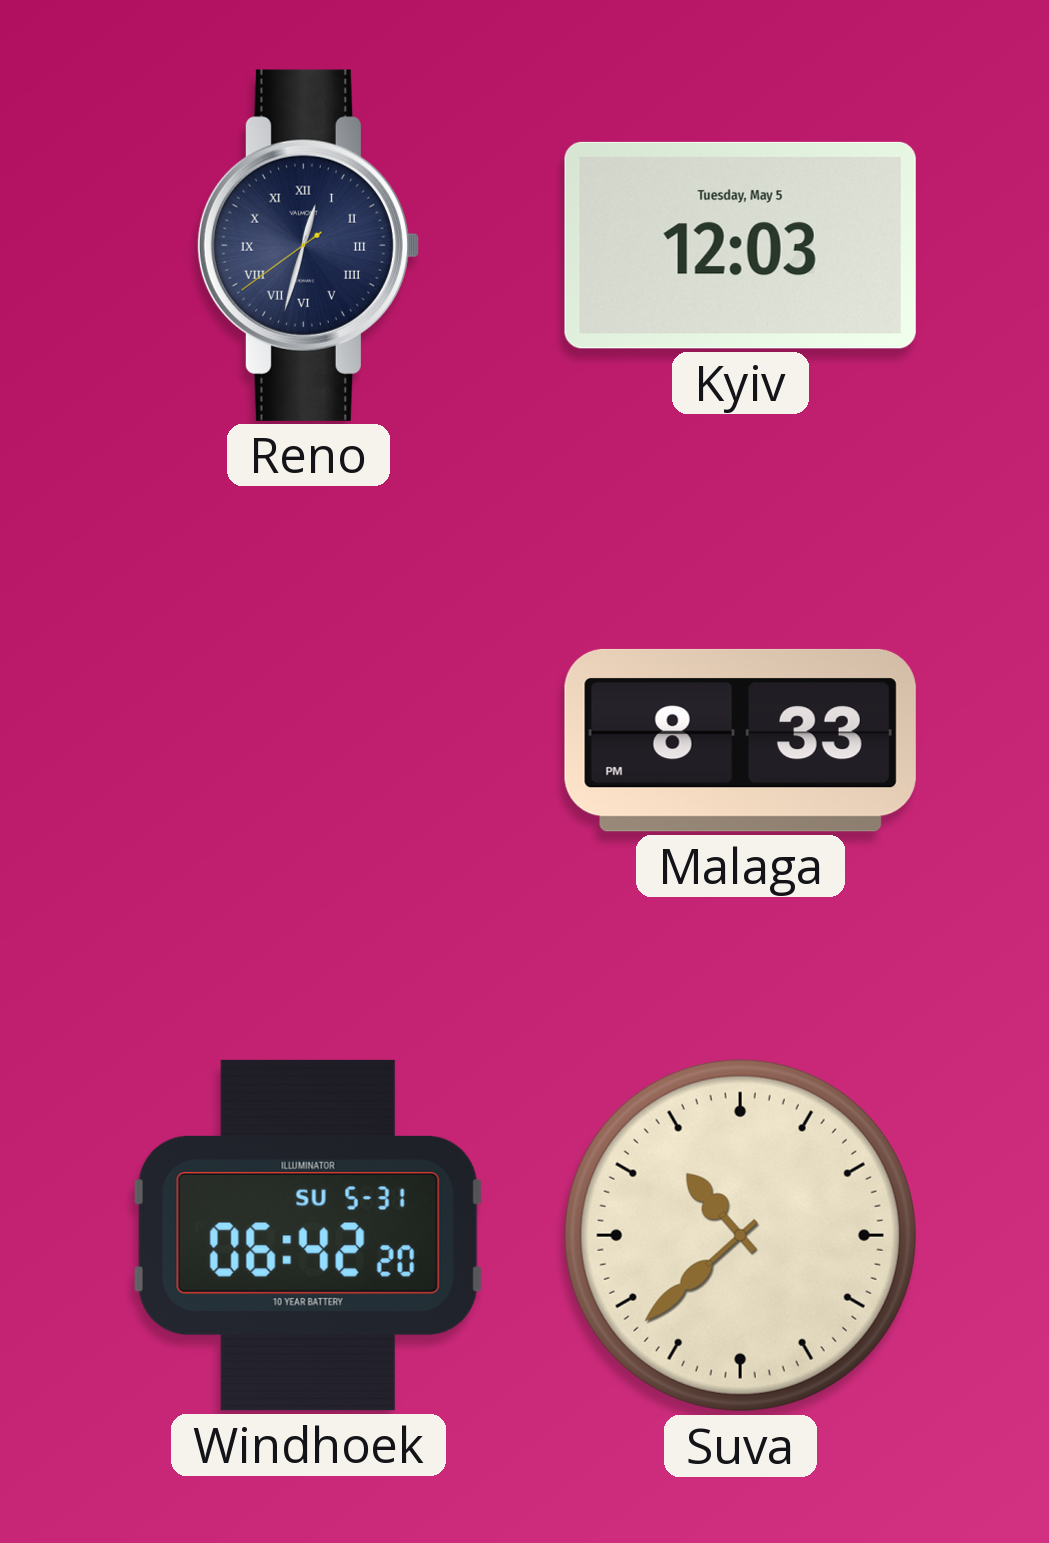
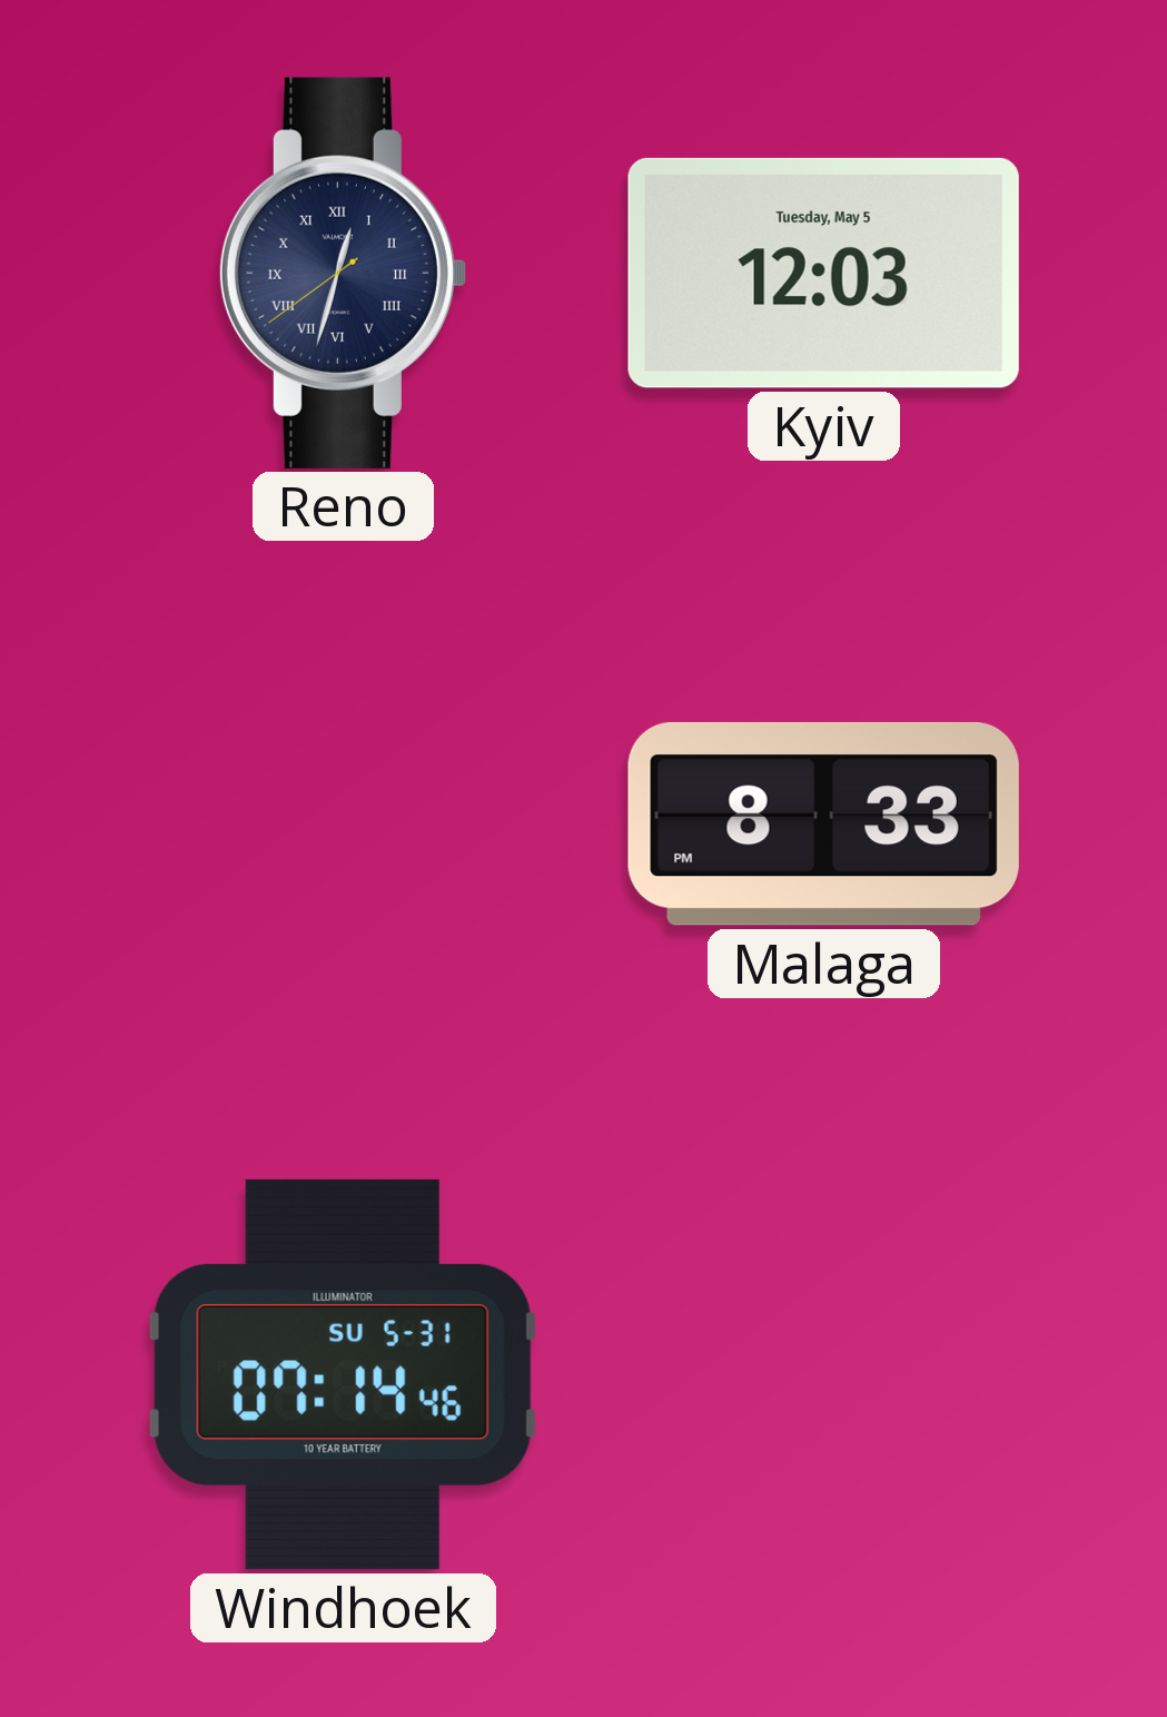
Windhoek: 06:42 -> 07:14
Suva: 10:38 -> none
